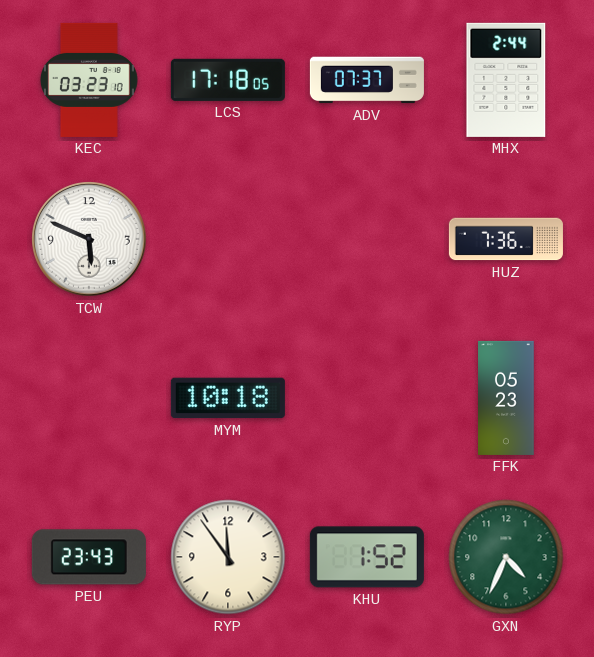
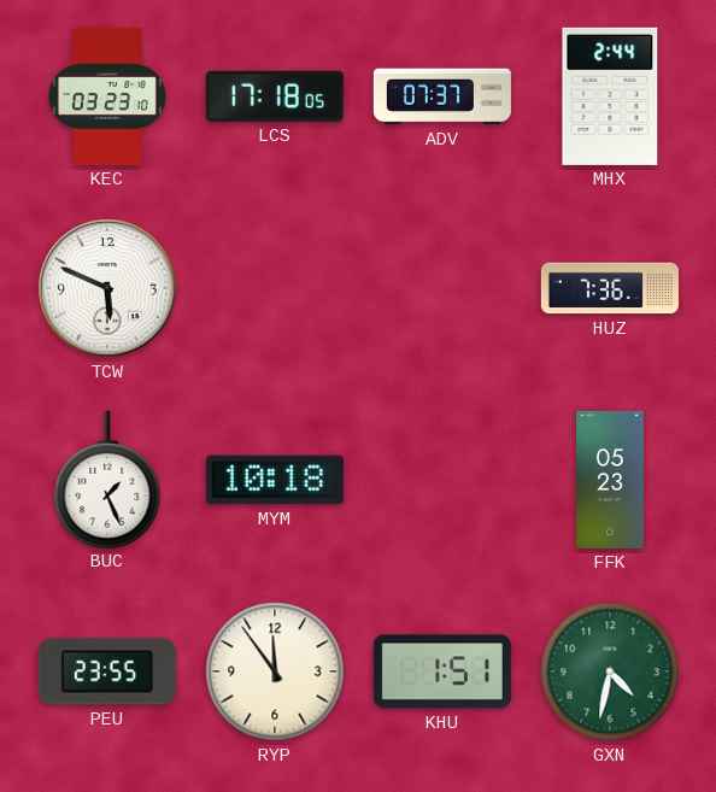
BUC: none -> 1:26
PEU: 23:43 -> 23:55
KHU: 1:52 -> 1:51
GXN: 4:34 -> 4:32
